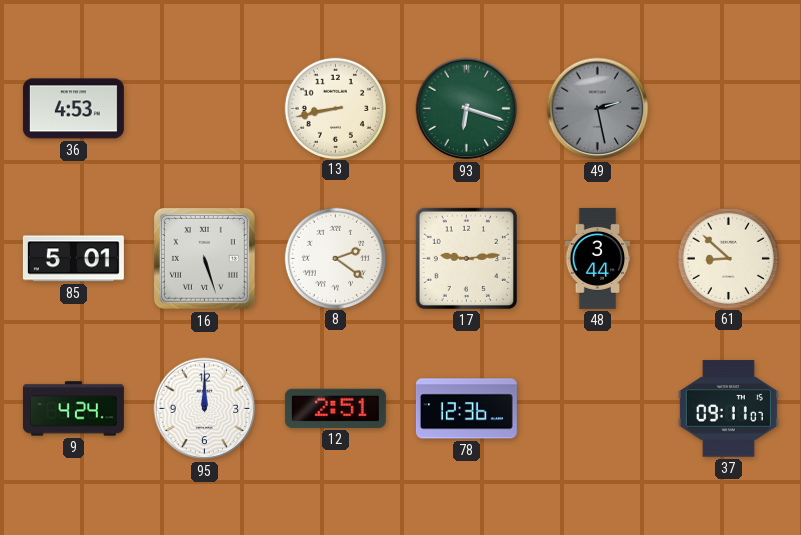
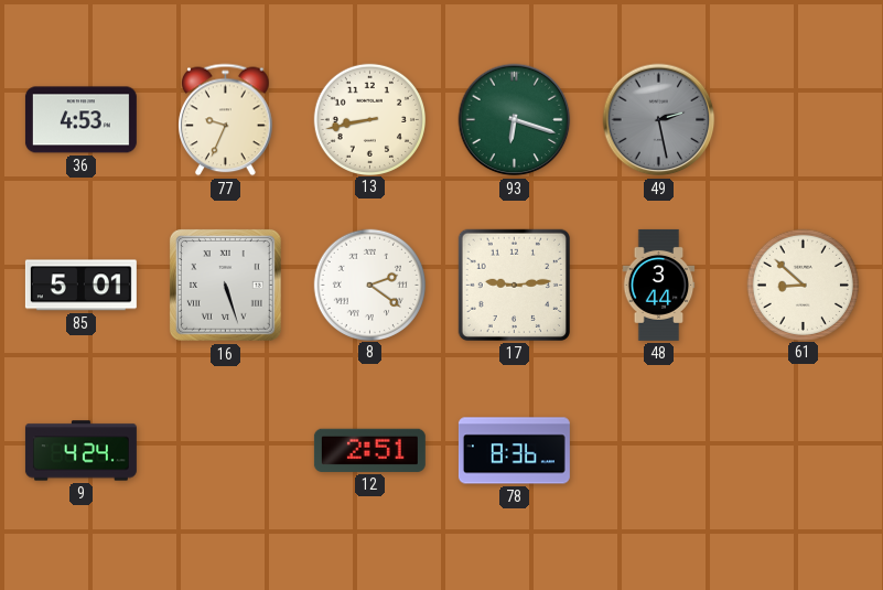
77: none -> 9:34
95: 12:00 -> none
78: 12:36 -> 8:36
37: 09:11 -> none
